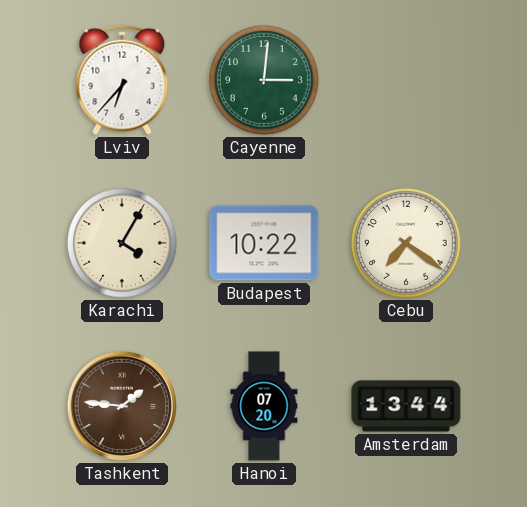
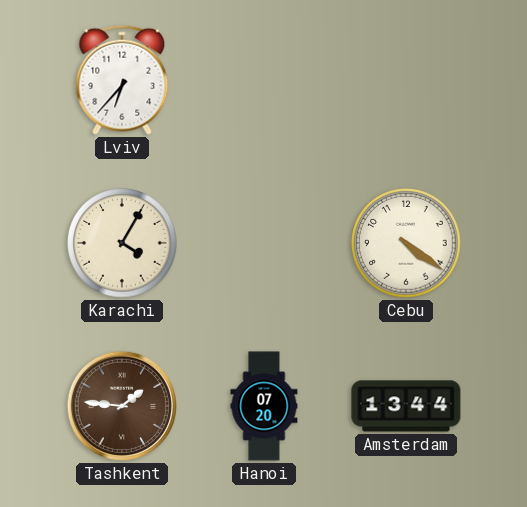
Cayenne: 3:01 -> none
Budapest: 10:22 -> none
Cebu: 7:21 -> 4:21
